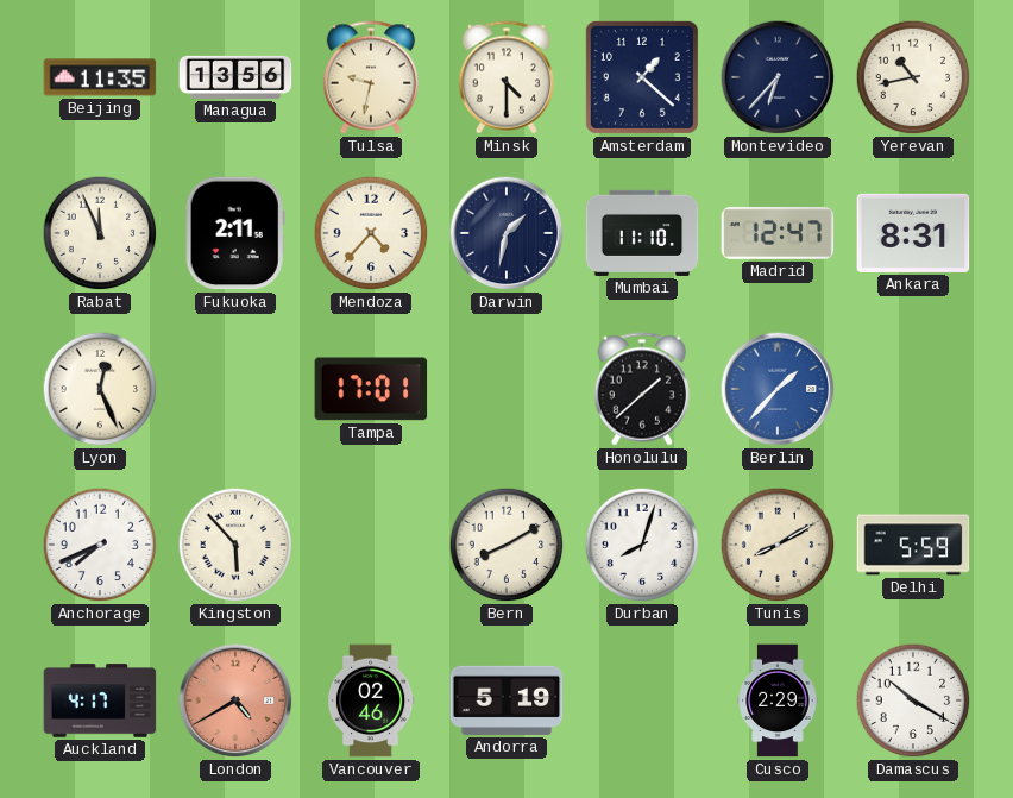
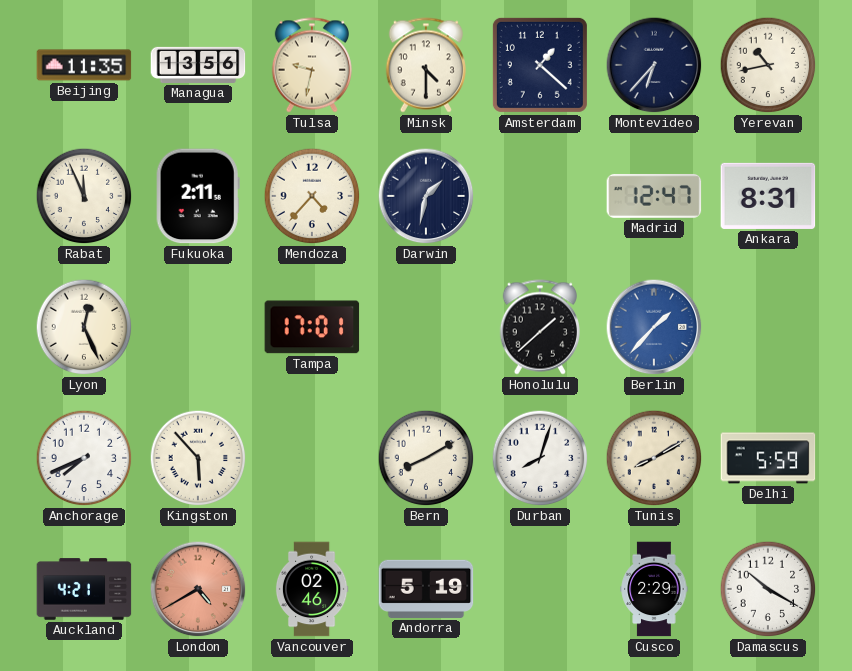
Mumbai: 11:10 -> none
Auckland: 4:17 -> 4:21
